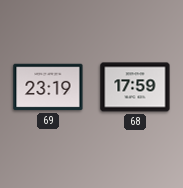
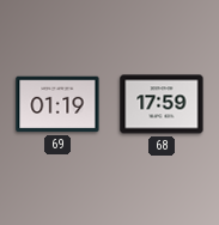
69: 23:19 -> 01:19
